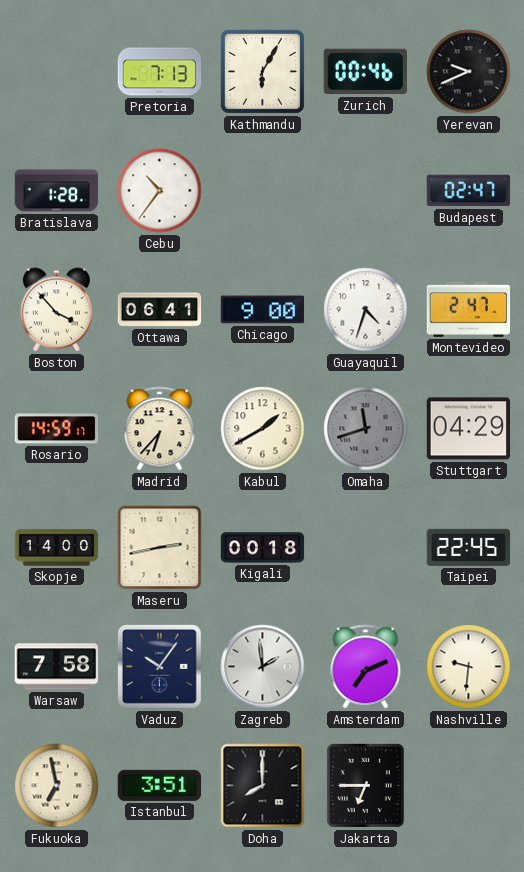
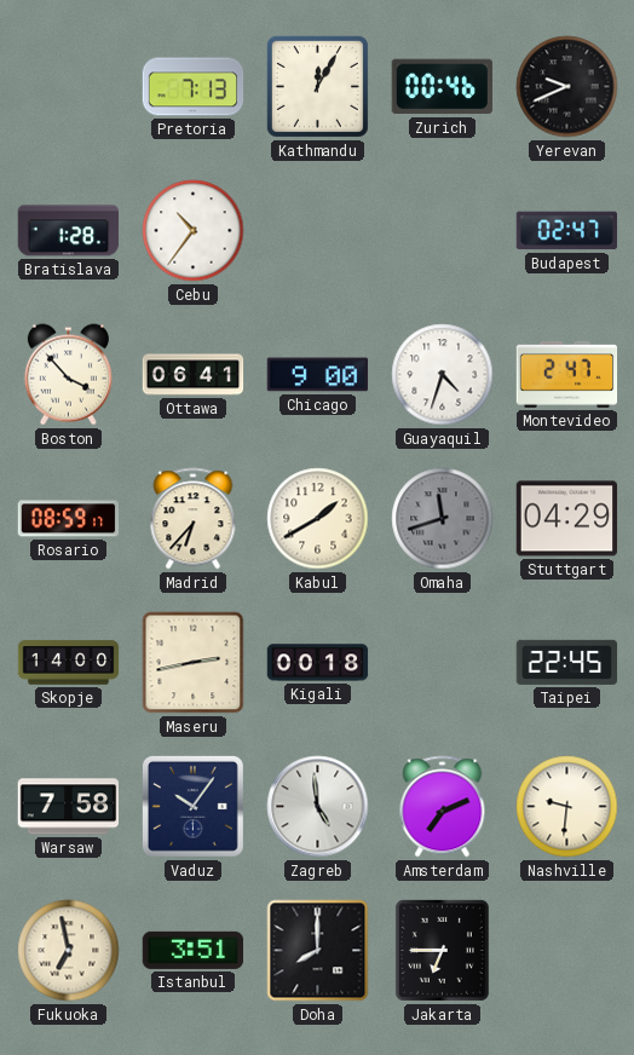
Kathmandu: 6:05 -> 12:05
Rosario: 14:59 -> 08:59
Zagreb: 1:59 -> 4:59
